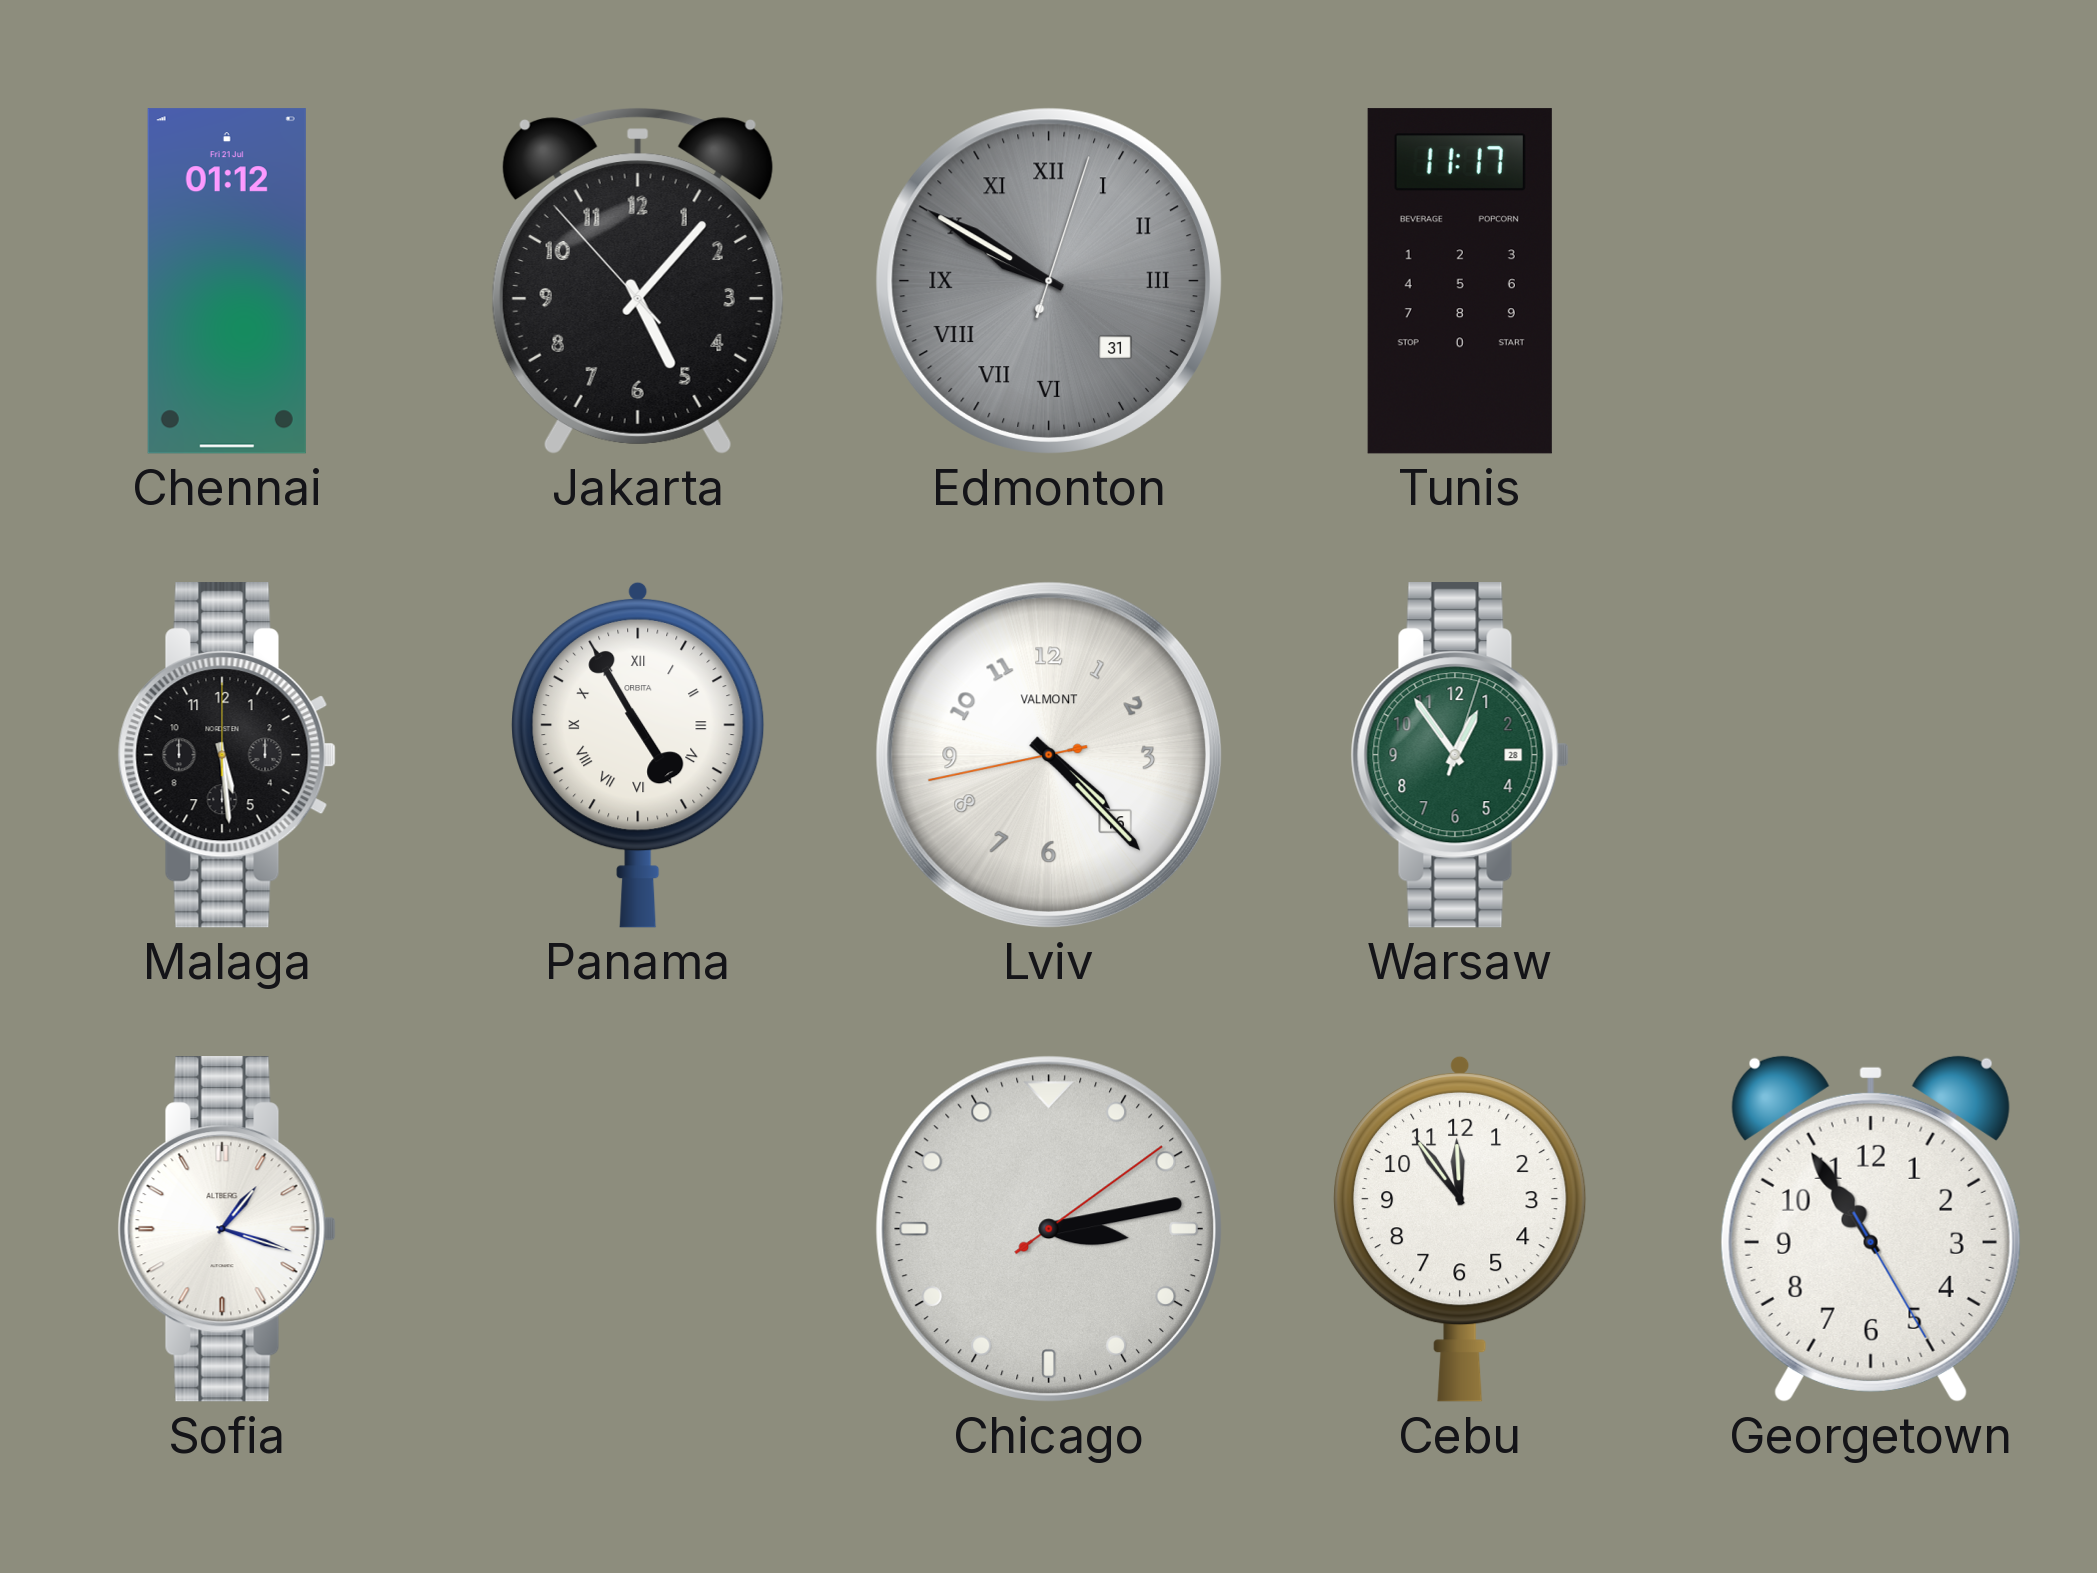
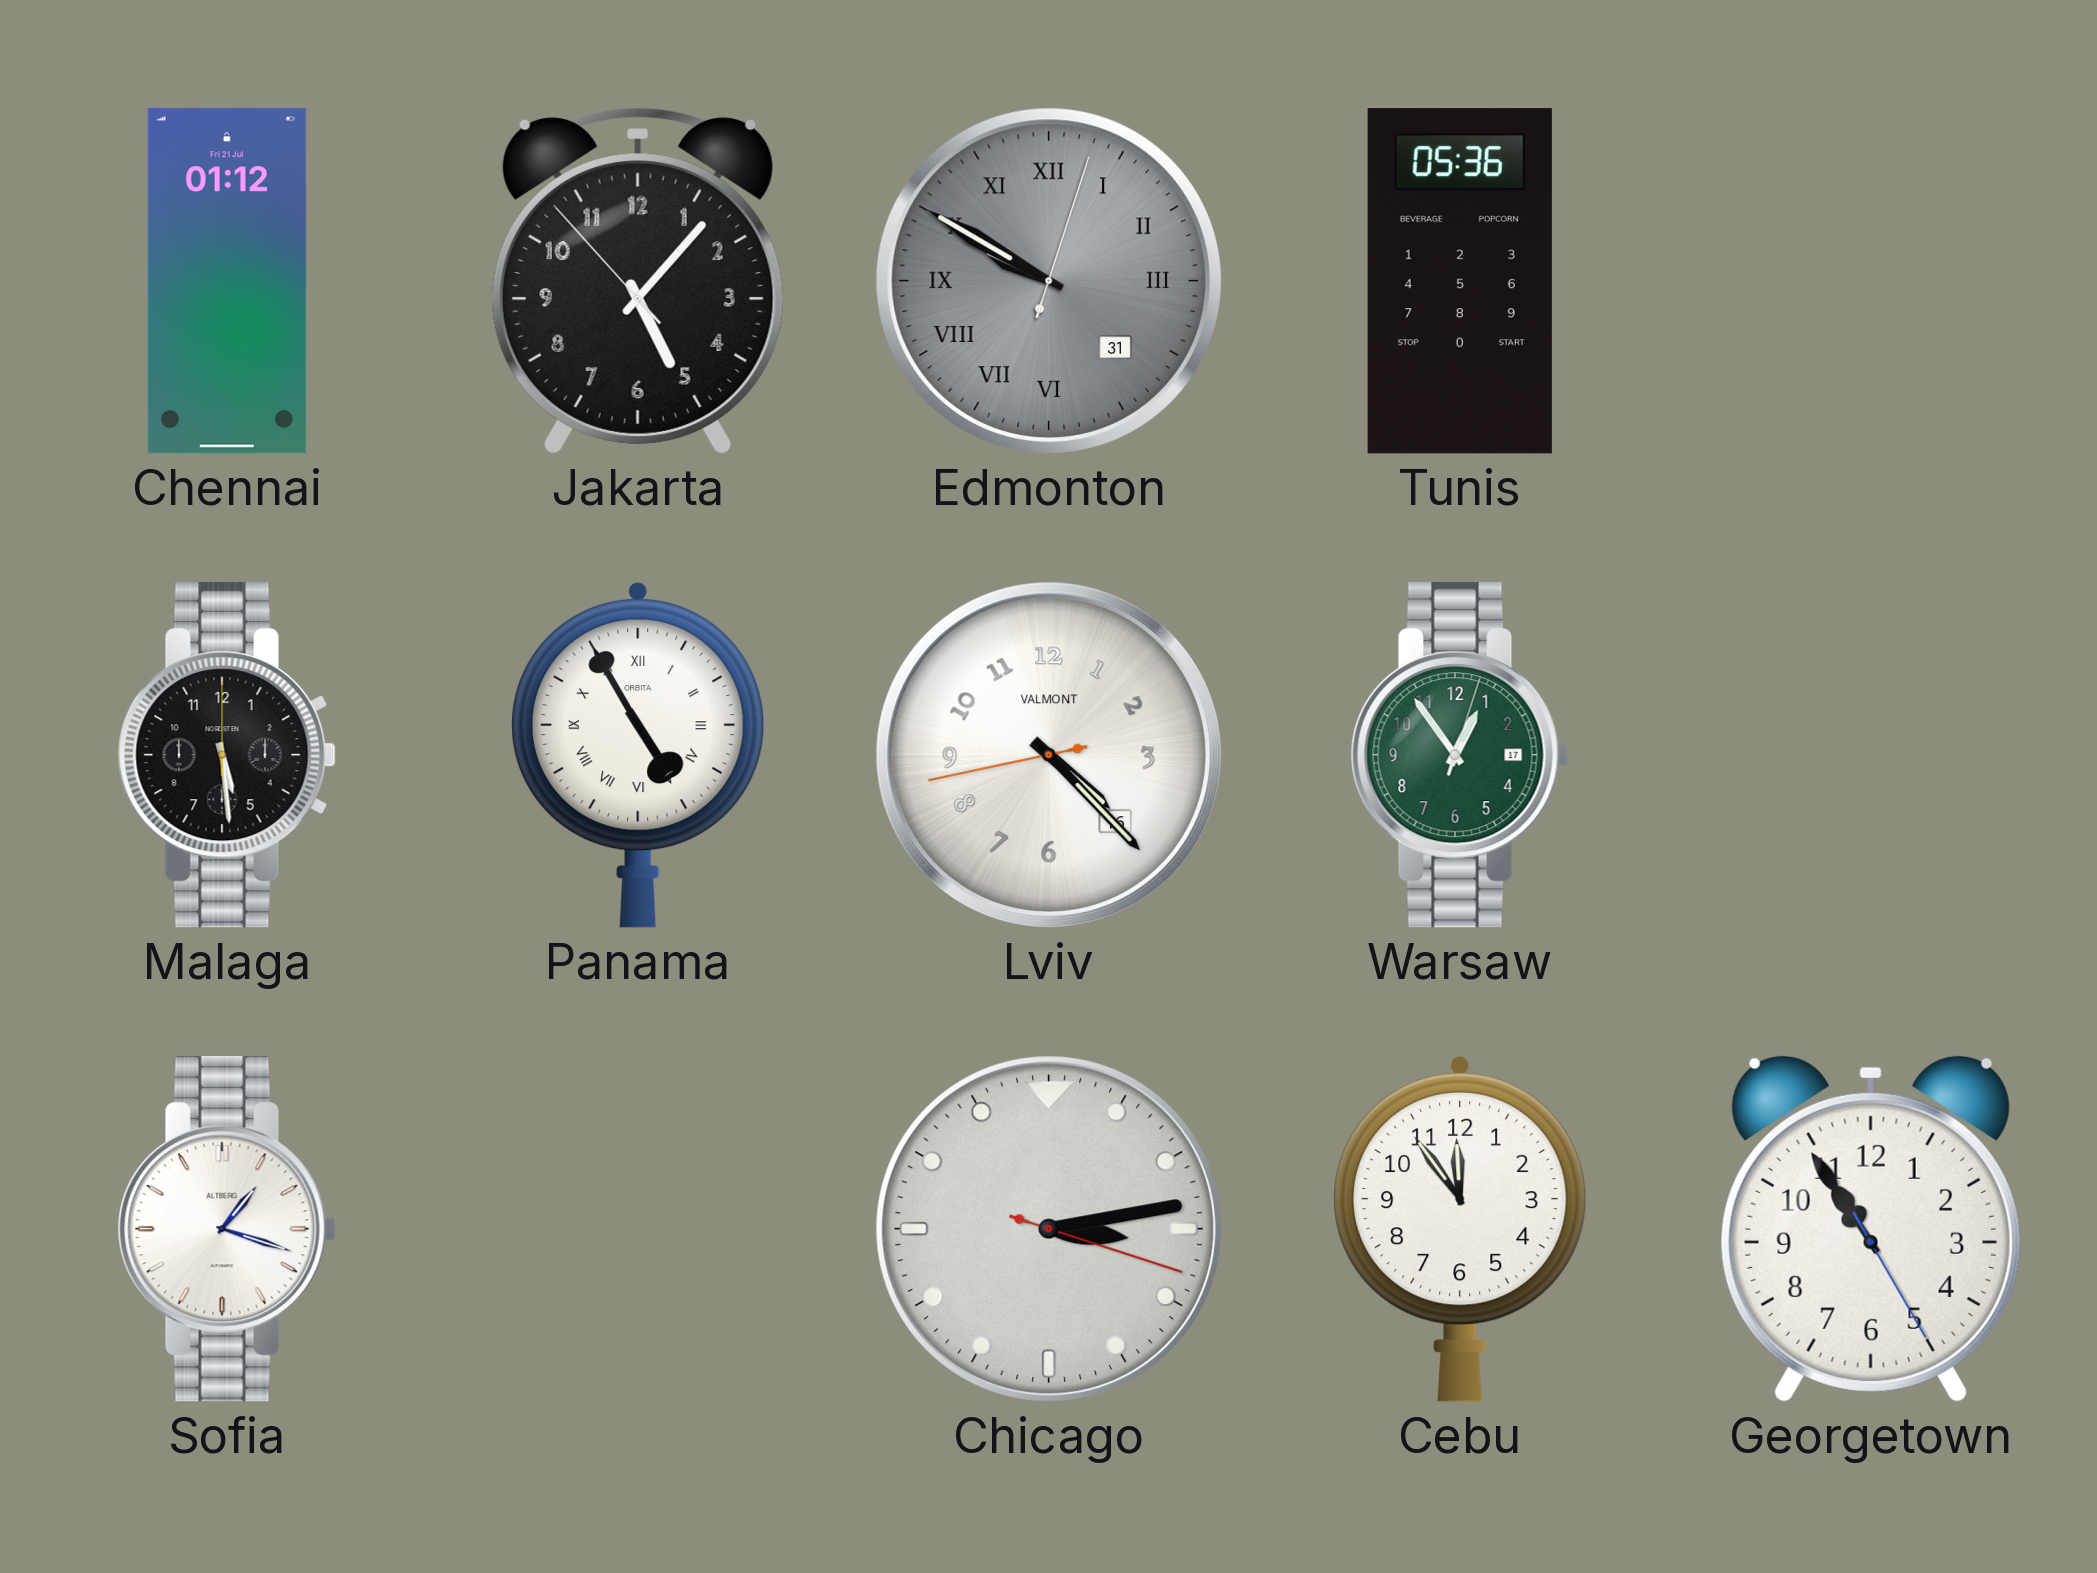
Tunis: 11:17 -> 05:36
Warsaw date: 28 -> 17
Chicago: 3:13:09 -> 3:13:18
